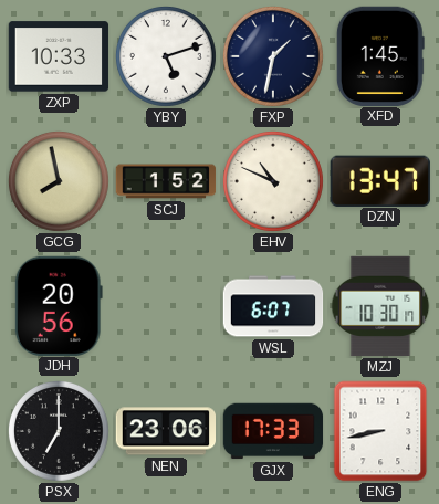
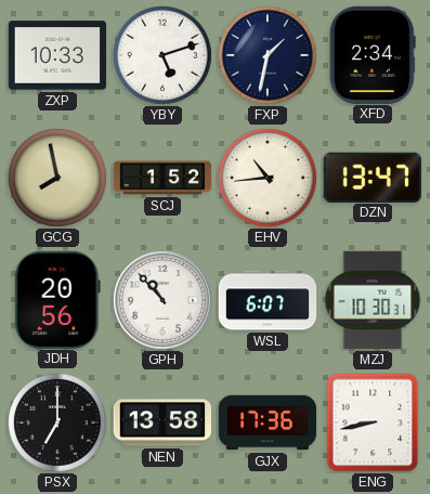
XFD: 1:45 -> 2:34
EHV: 10:49 -> 10:44
GPH: none -> 10:53
MZJ: 10:30:17 -> 10:30:31
NEN: 23:06 -> 13:58
GJX: 17:33 -> 17:36
